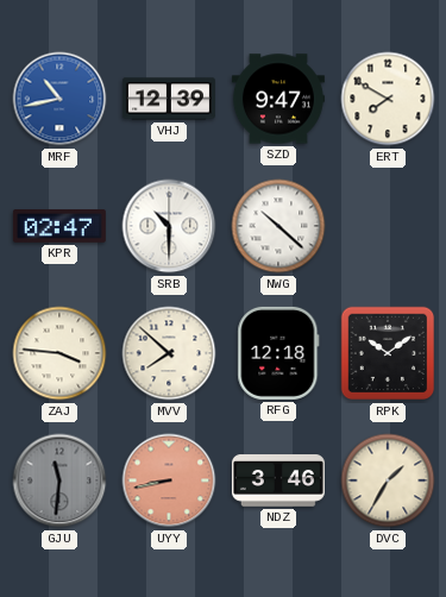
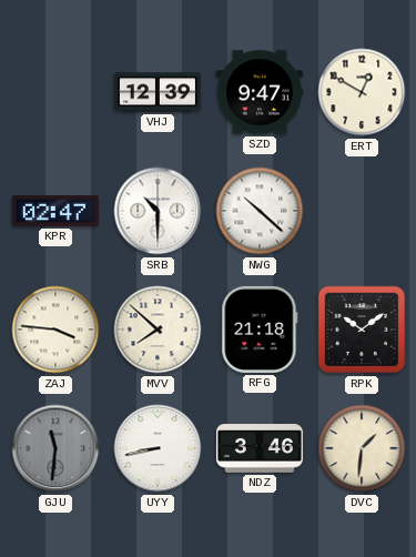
MRF: 10:43 -> none
ERT: 7:50 -> 12:50
RFG: 12:18 -> 21:18
UYY dial: salmon -> white
DVC: 1:35 -> 1:31
